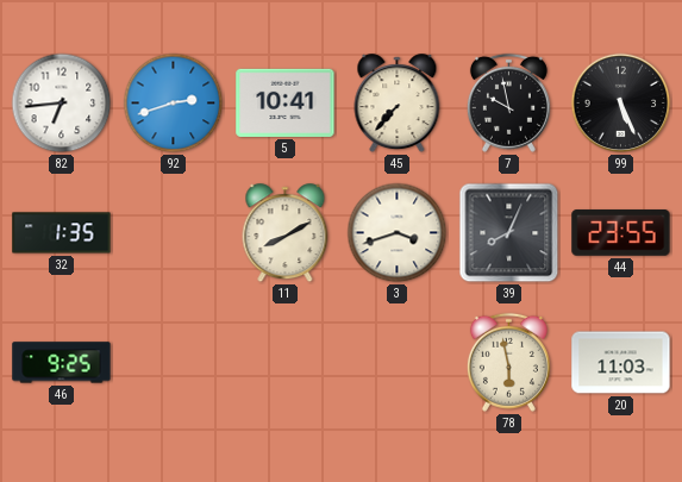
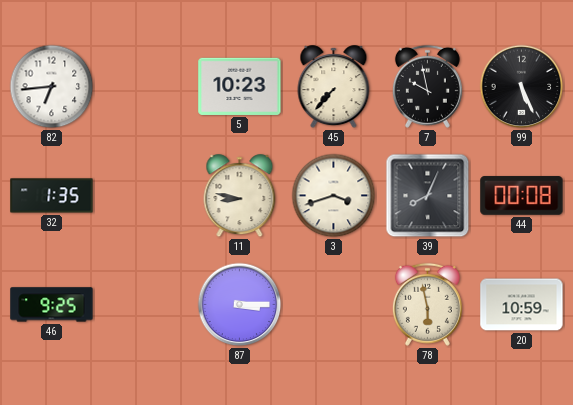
92: 2:42 -> none
5: 10:41 -> 10:23
11: 8:10 -> 8:47
44: 23:55 -> 00:08
87: none -> 3:15
20: 11:03 -> 10:59
